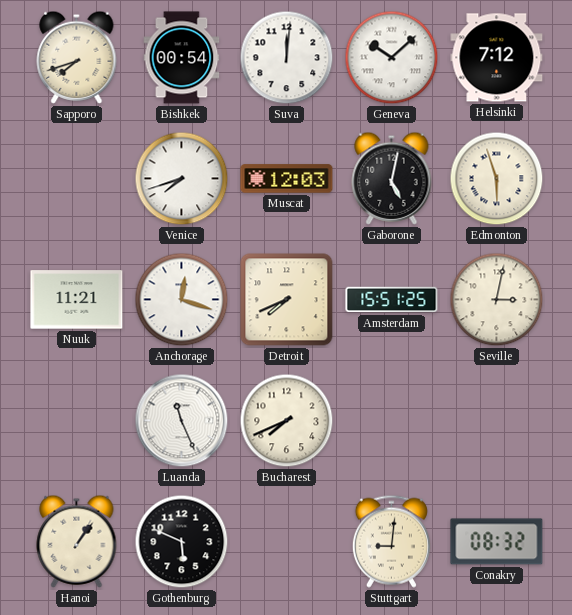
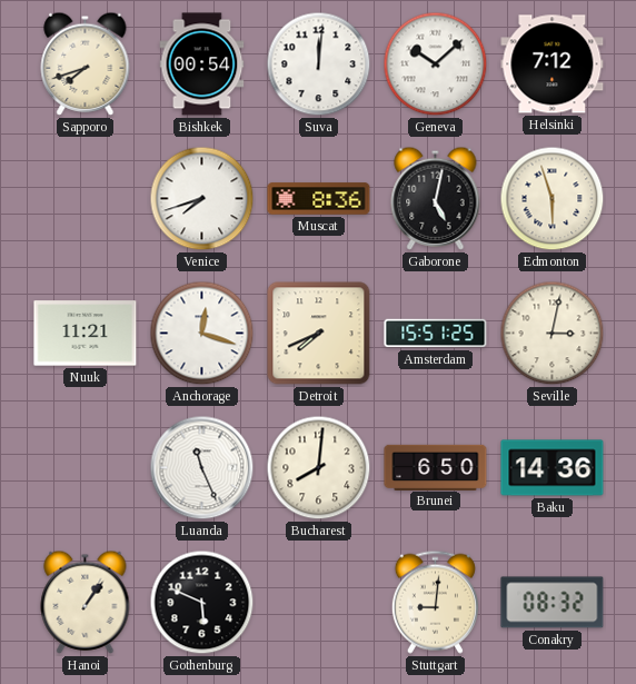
Muscat: 12:03 -> 8:36
Bucharest: 7:41 -> 8:01
Brunei: none -> 6:50
Baku: none -> 14:36
